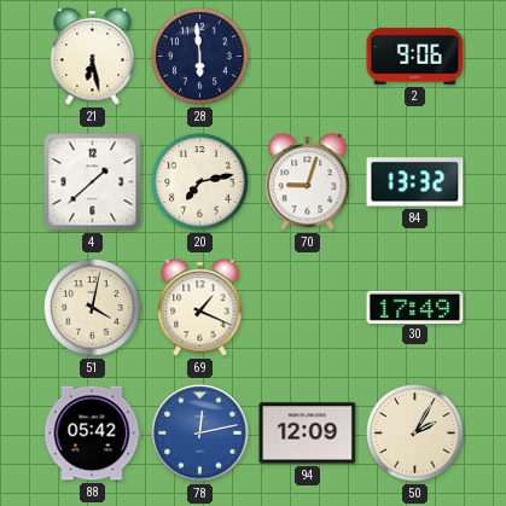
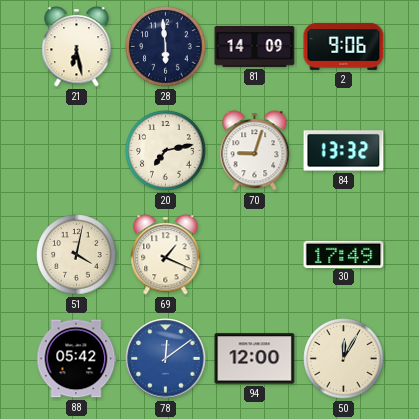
81: none -> 14:09
4: 1:38 -> none
78: 12:13 -> 12:09
94: 12:09 -> 12:00
50: 2:05 -> 12:05
